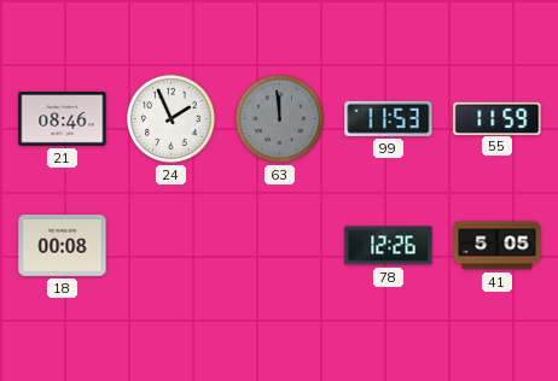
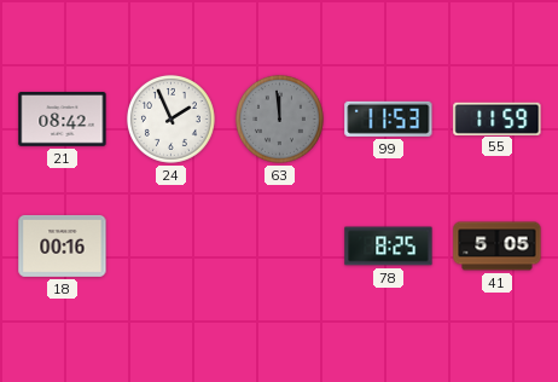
21: 08:46 -> 08:42
18: 00:08 -> 00:16
78: 12:26 -> 8:25
